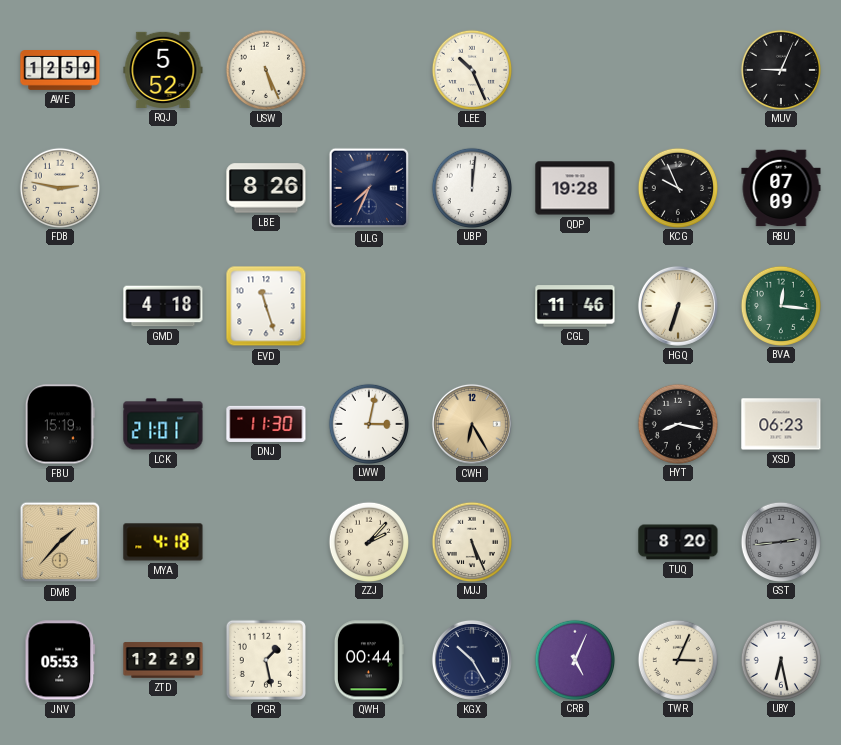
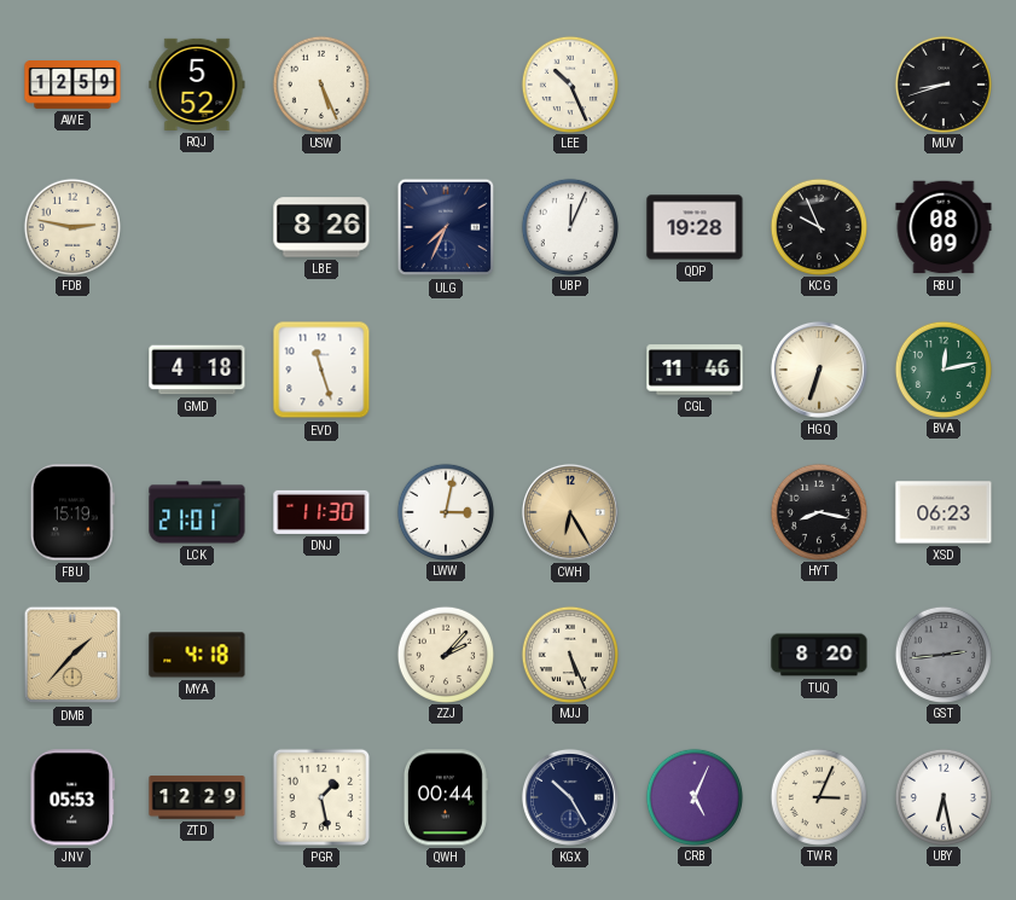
MUV: 9:04 -> 8:42
UBP: 12:01 -> 12:04
RBU: 07:09 -> 08:09
BVA: 12:16 -> 12:13
